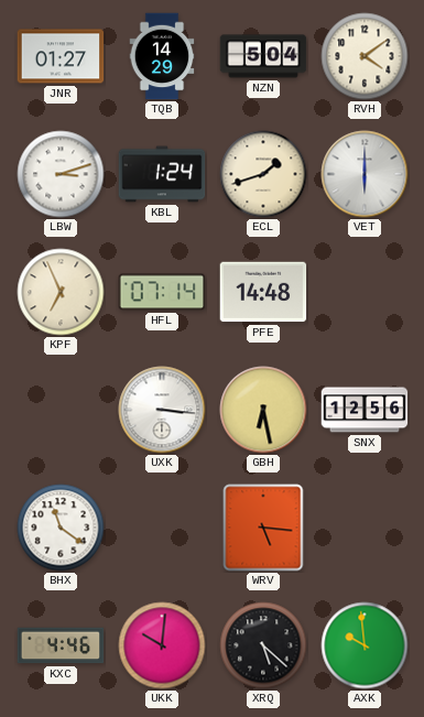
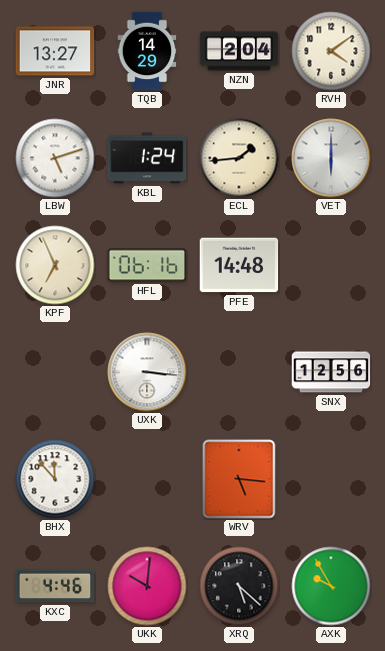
JNR: 01:27 -> 13:27
NZN: 5:04 -> 2:04
LBW: 3:12 -> 5:12
ECL: 1:42 -> 1:44
HFL: 07:14 -> 06:16
GBH: 6:28 -> none
BHX: 11:21 -> 11:53
AXK: 9:59 -> 9:55
